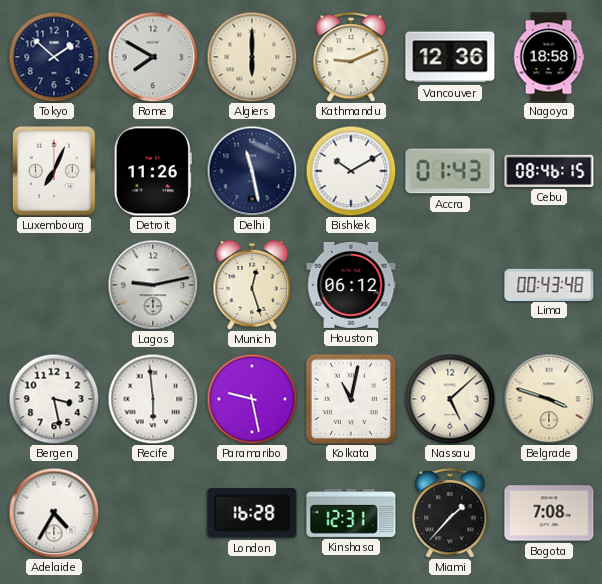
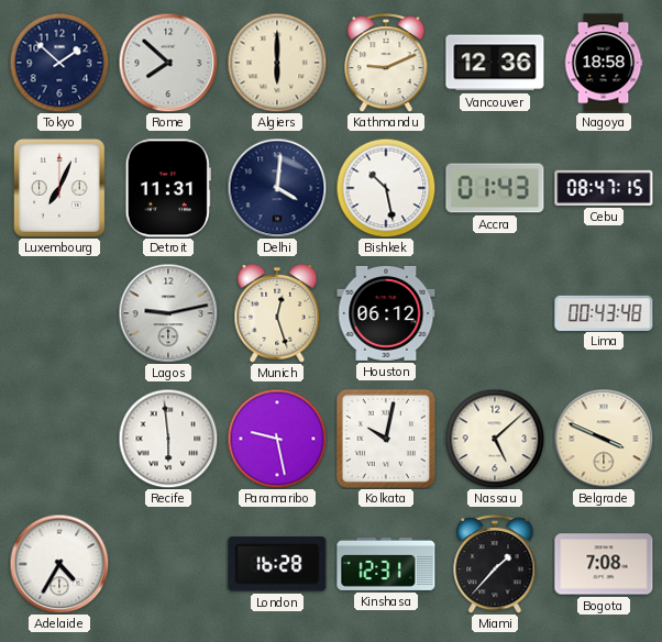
Rome: 7:50 -> 7:52
Detroit: 11:26 -> 11:31
Delhi: 11:28 -> 4:01
Bishkek: 10:10 -> 10:28
Cebu: 08:46 -> 08:47
Bergen: 3:28 -> none
Kolkata: 11:02 -> 10:02
Belgrade: 3:48 -> 3:49
